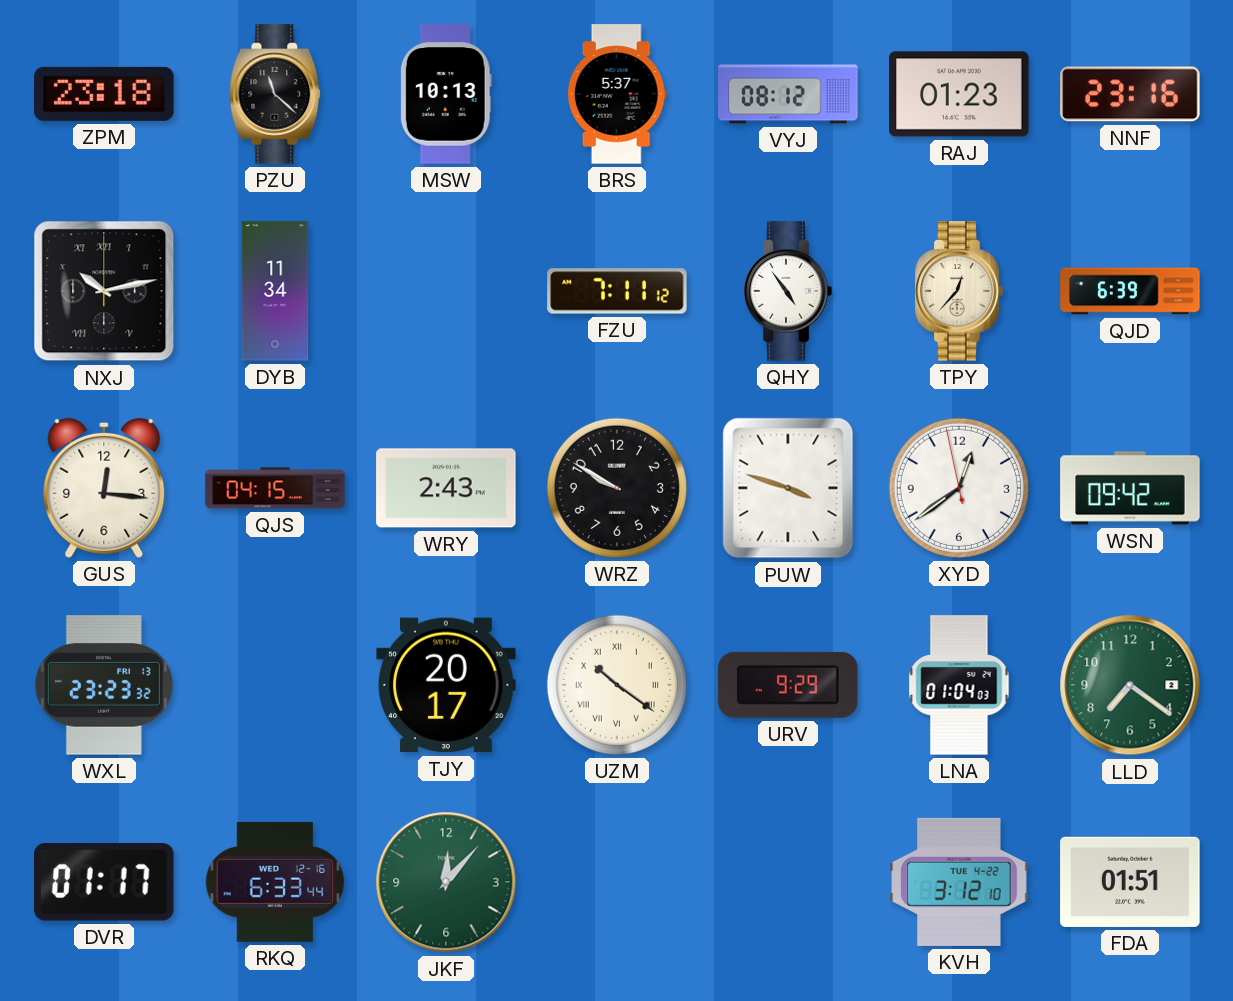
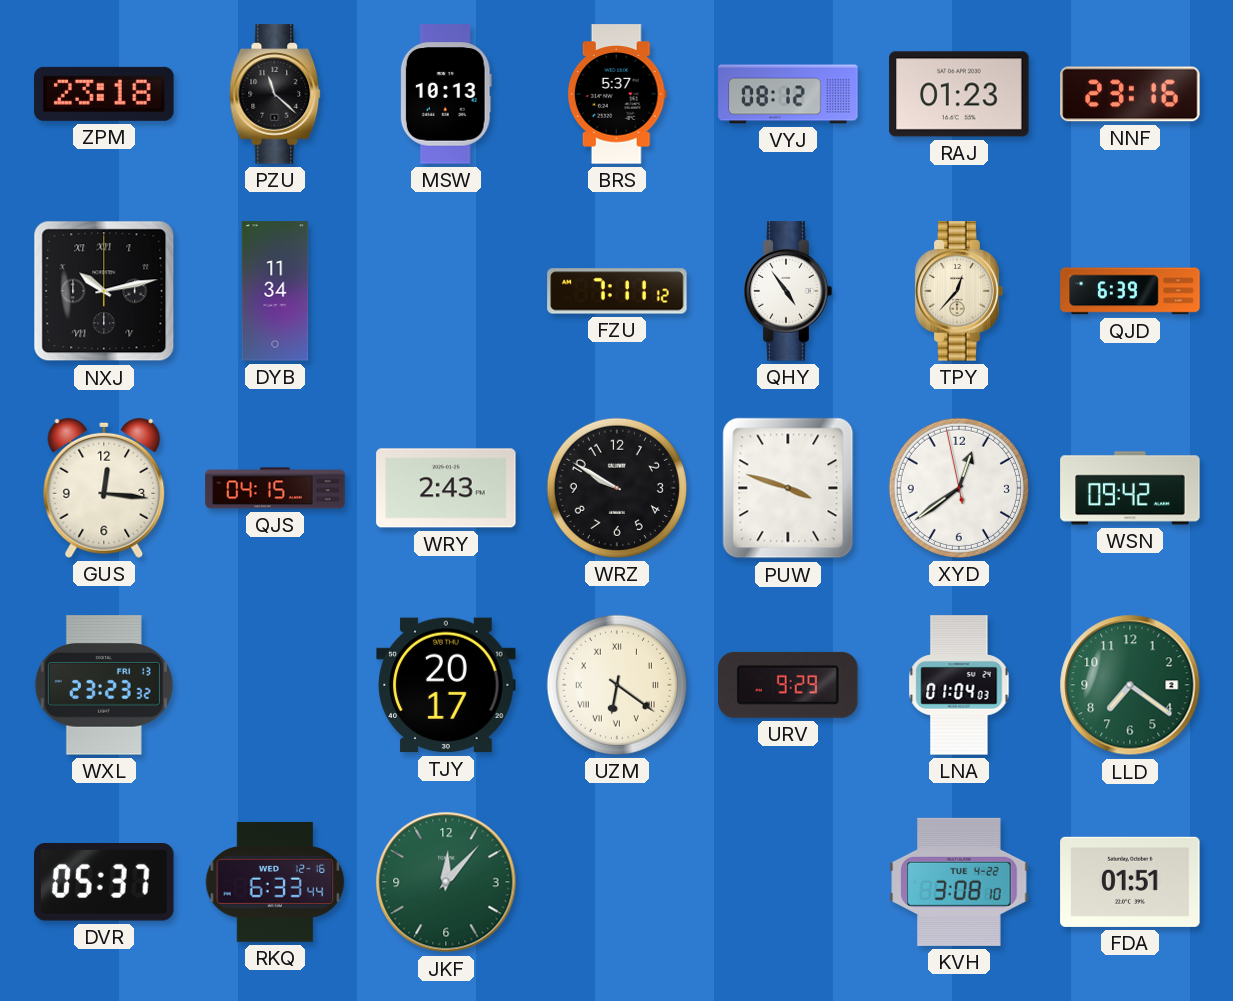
UZM: 10:21 -> 6:21
DVR: 01:17 -> 05:37
KVH: 3:12 -> 3:08
